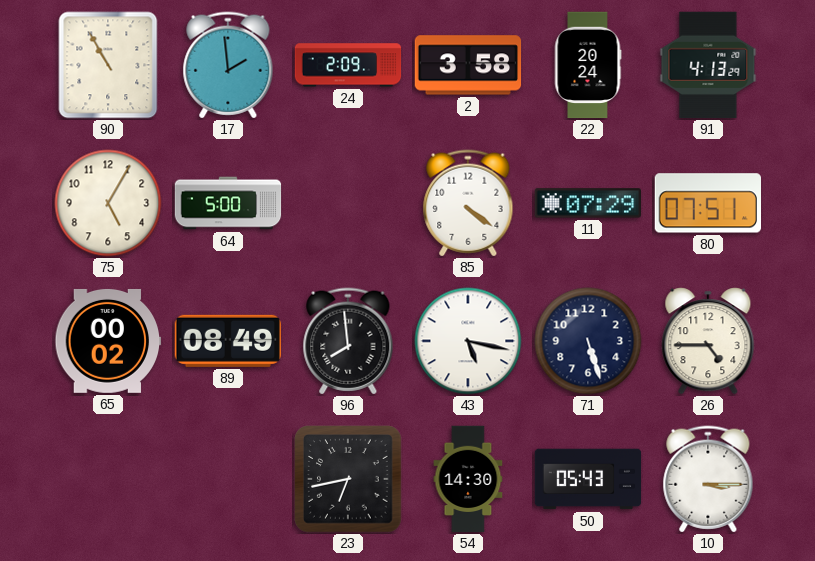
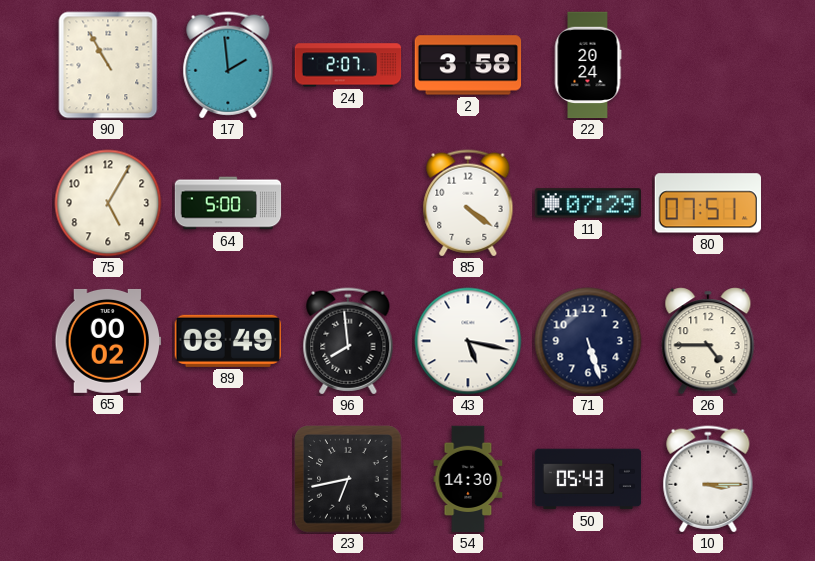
24: 2:09 -> 2:07
91: 4:13 -> none
